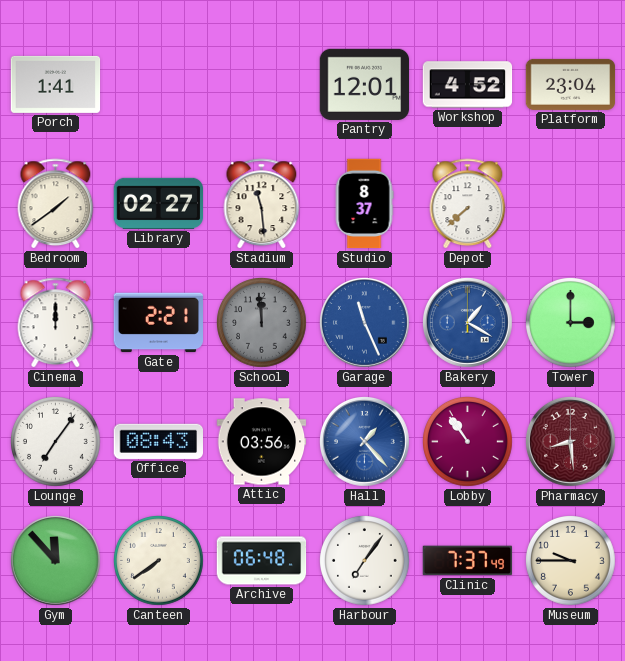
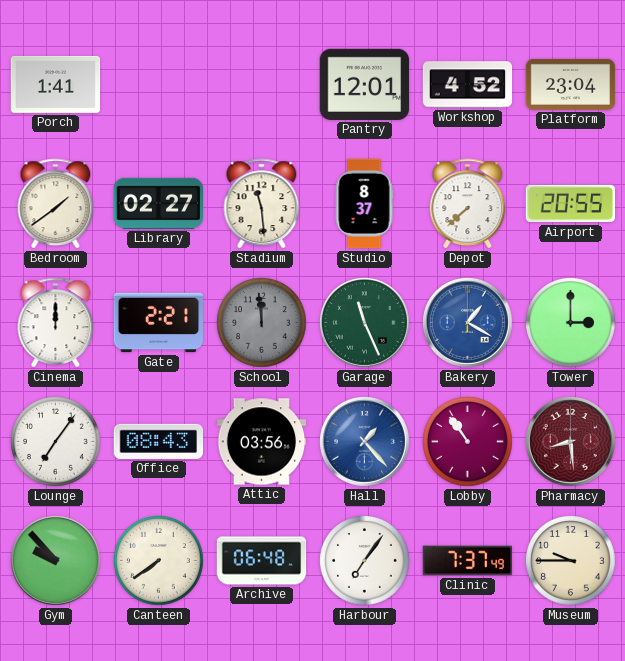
Airport: none -> 20:55
Garage dial: blue -> green
Gym: 11:53 -> 9:53
